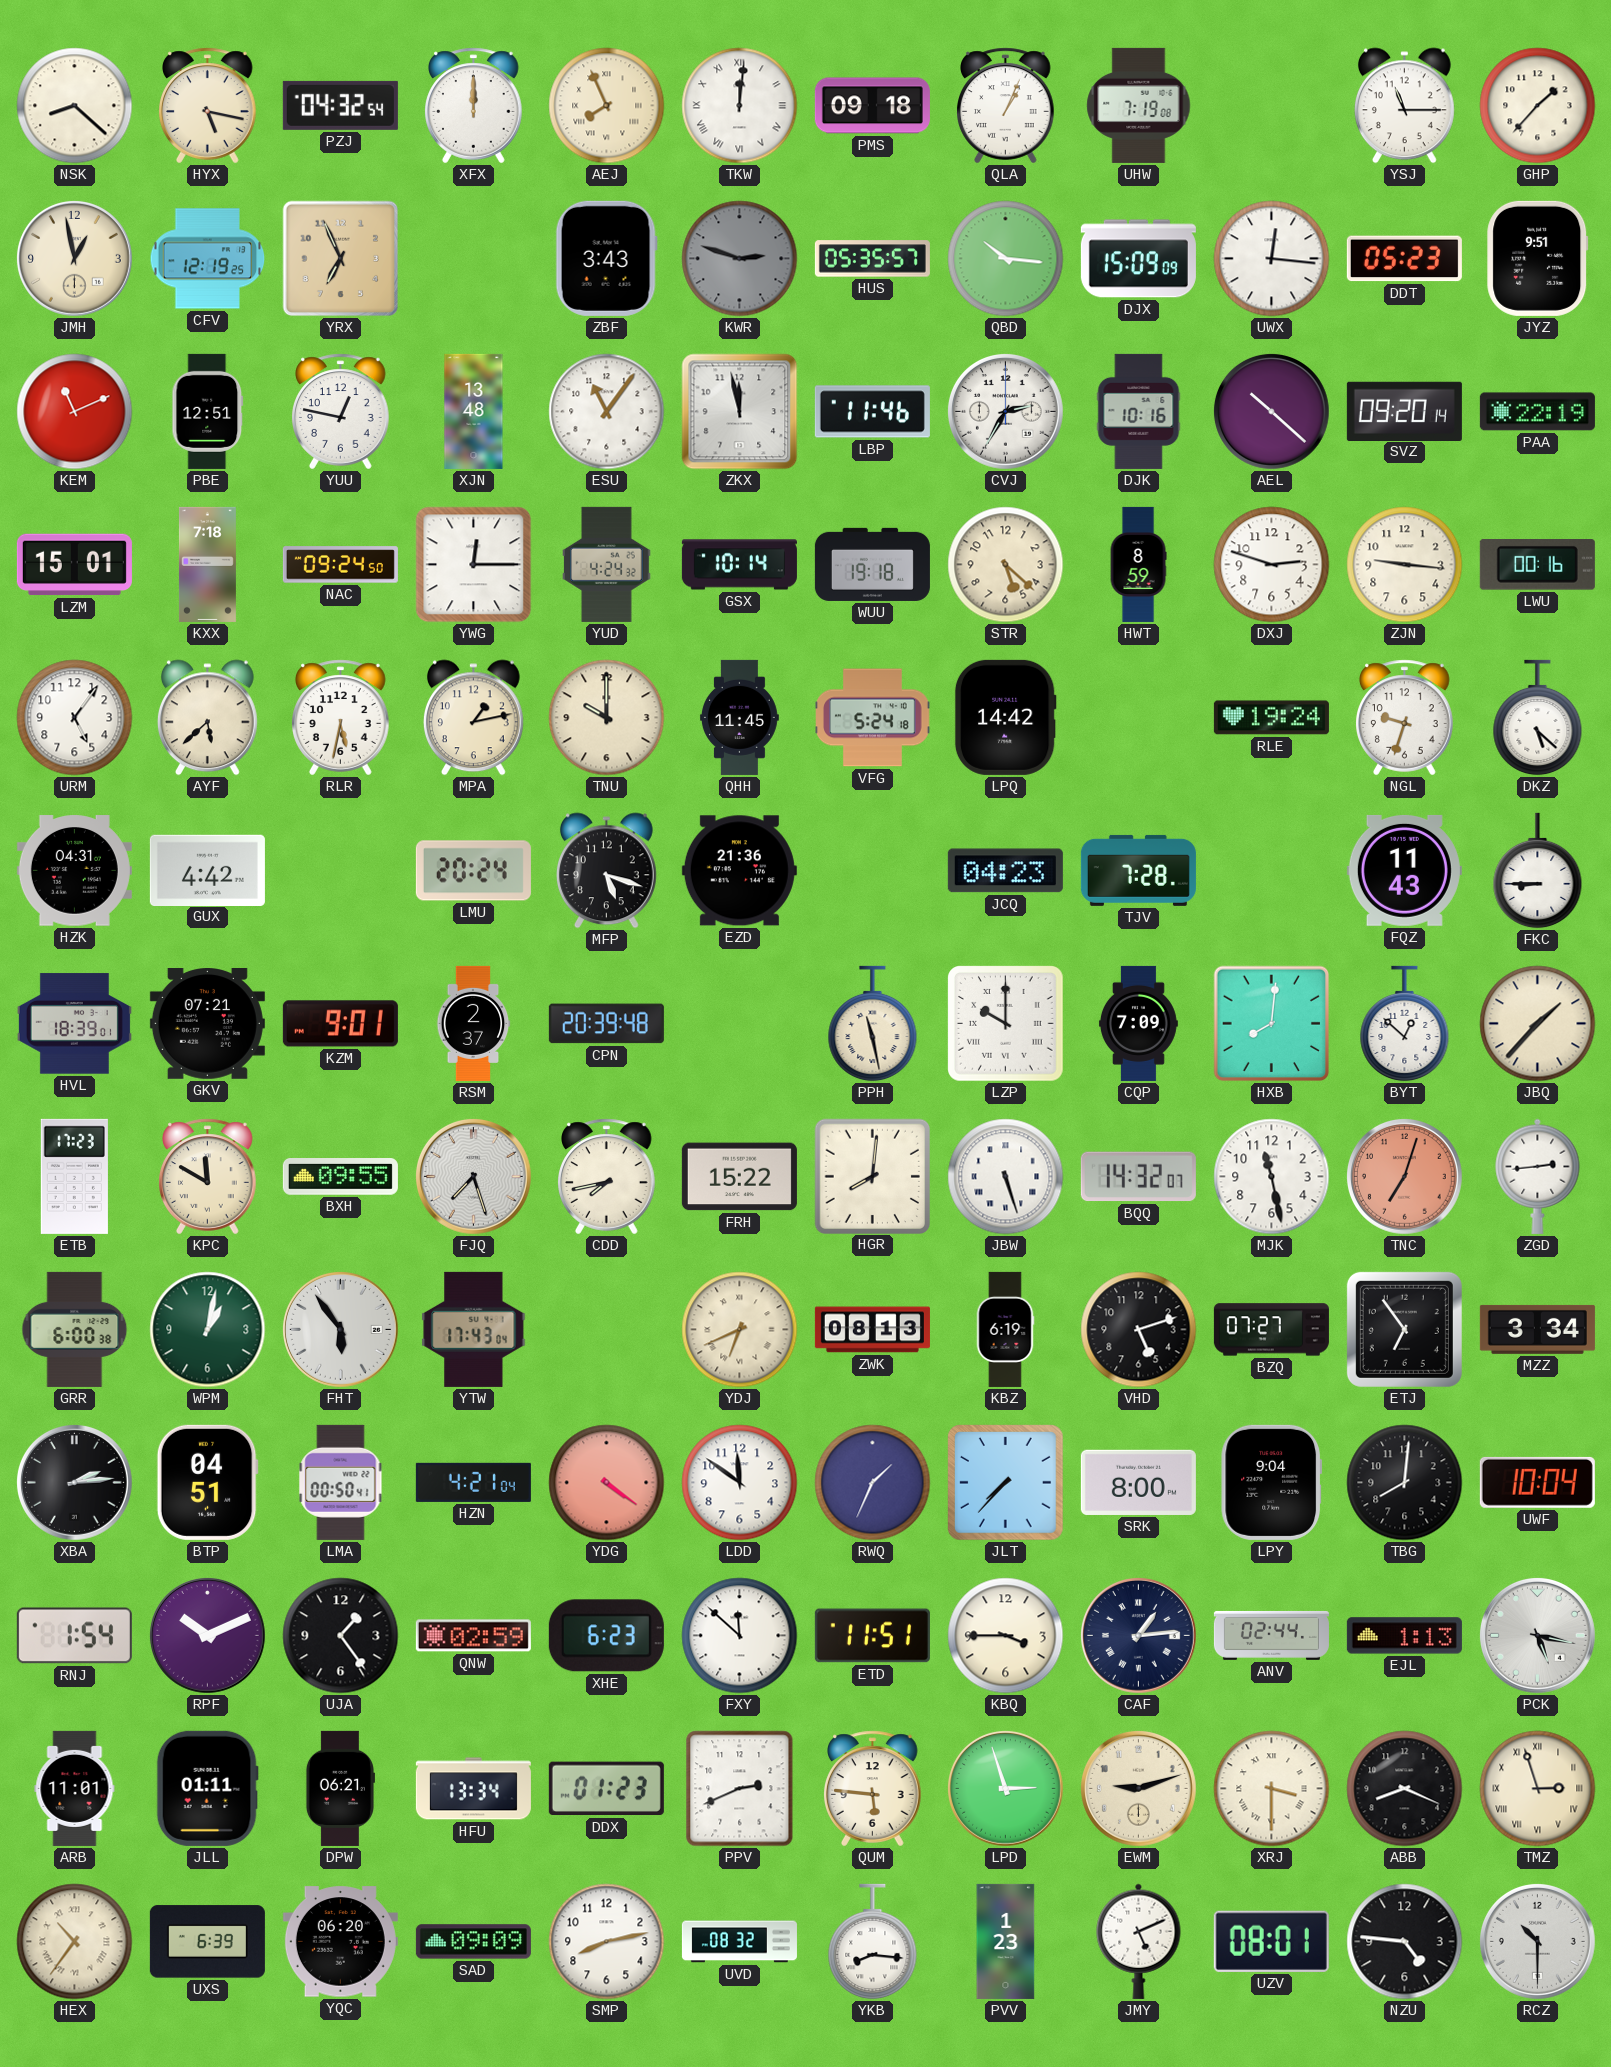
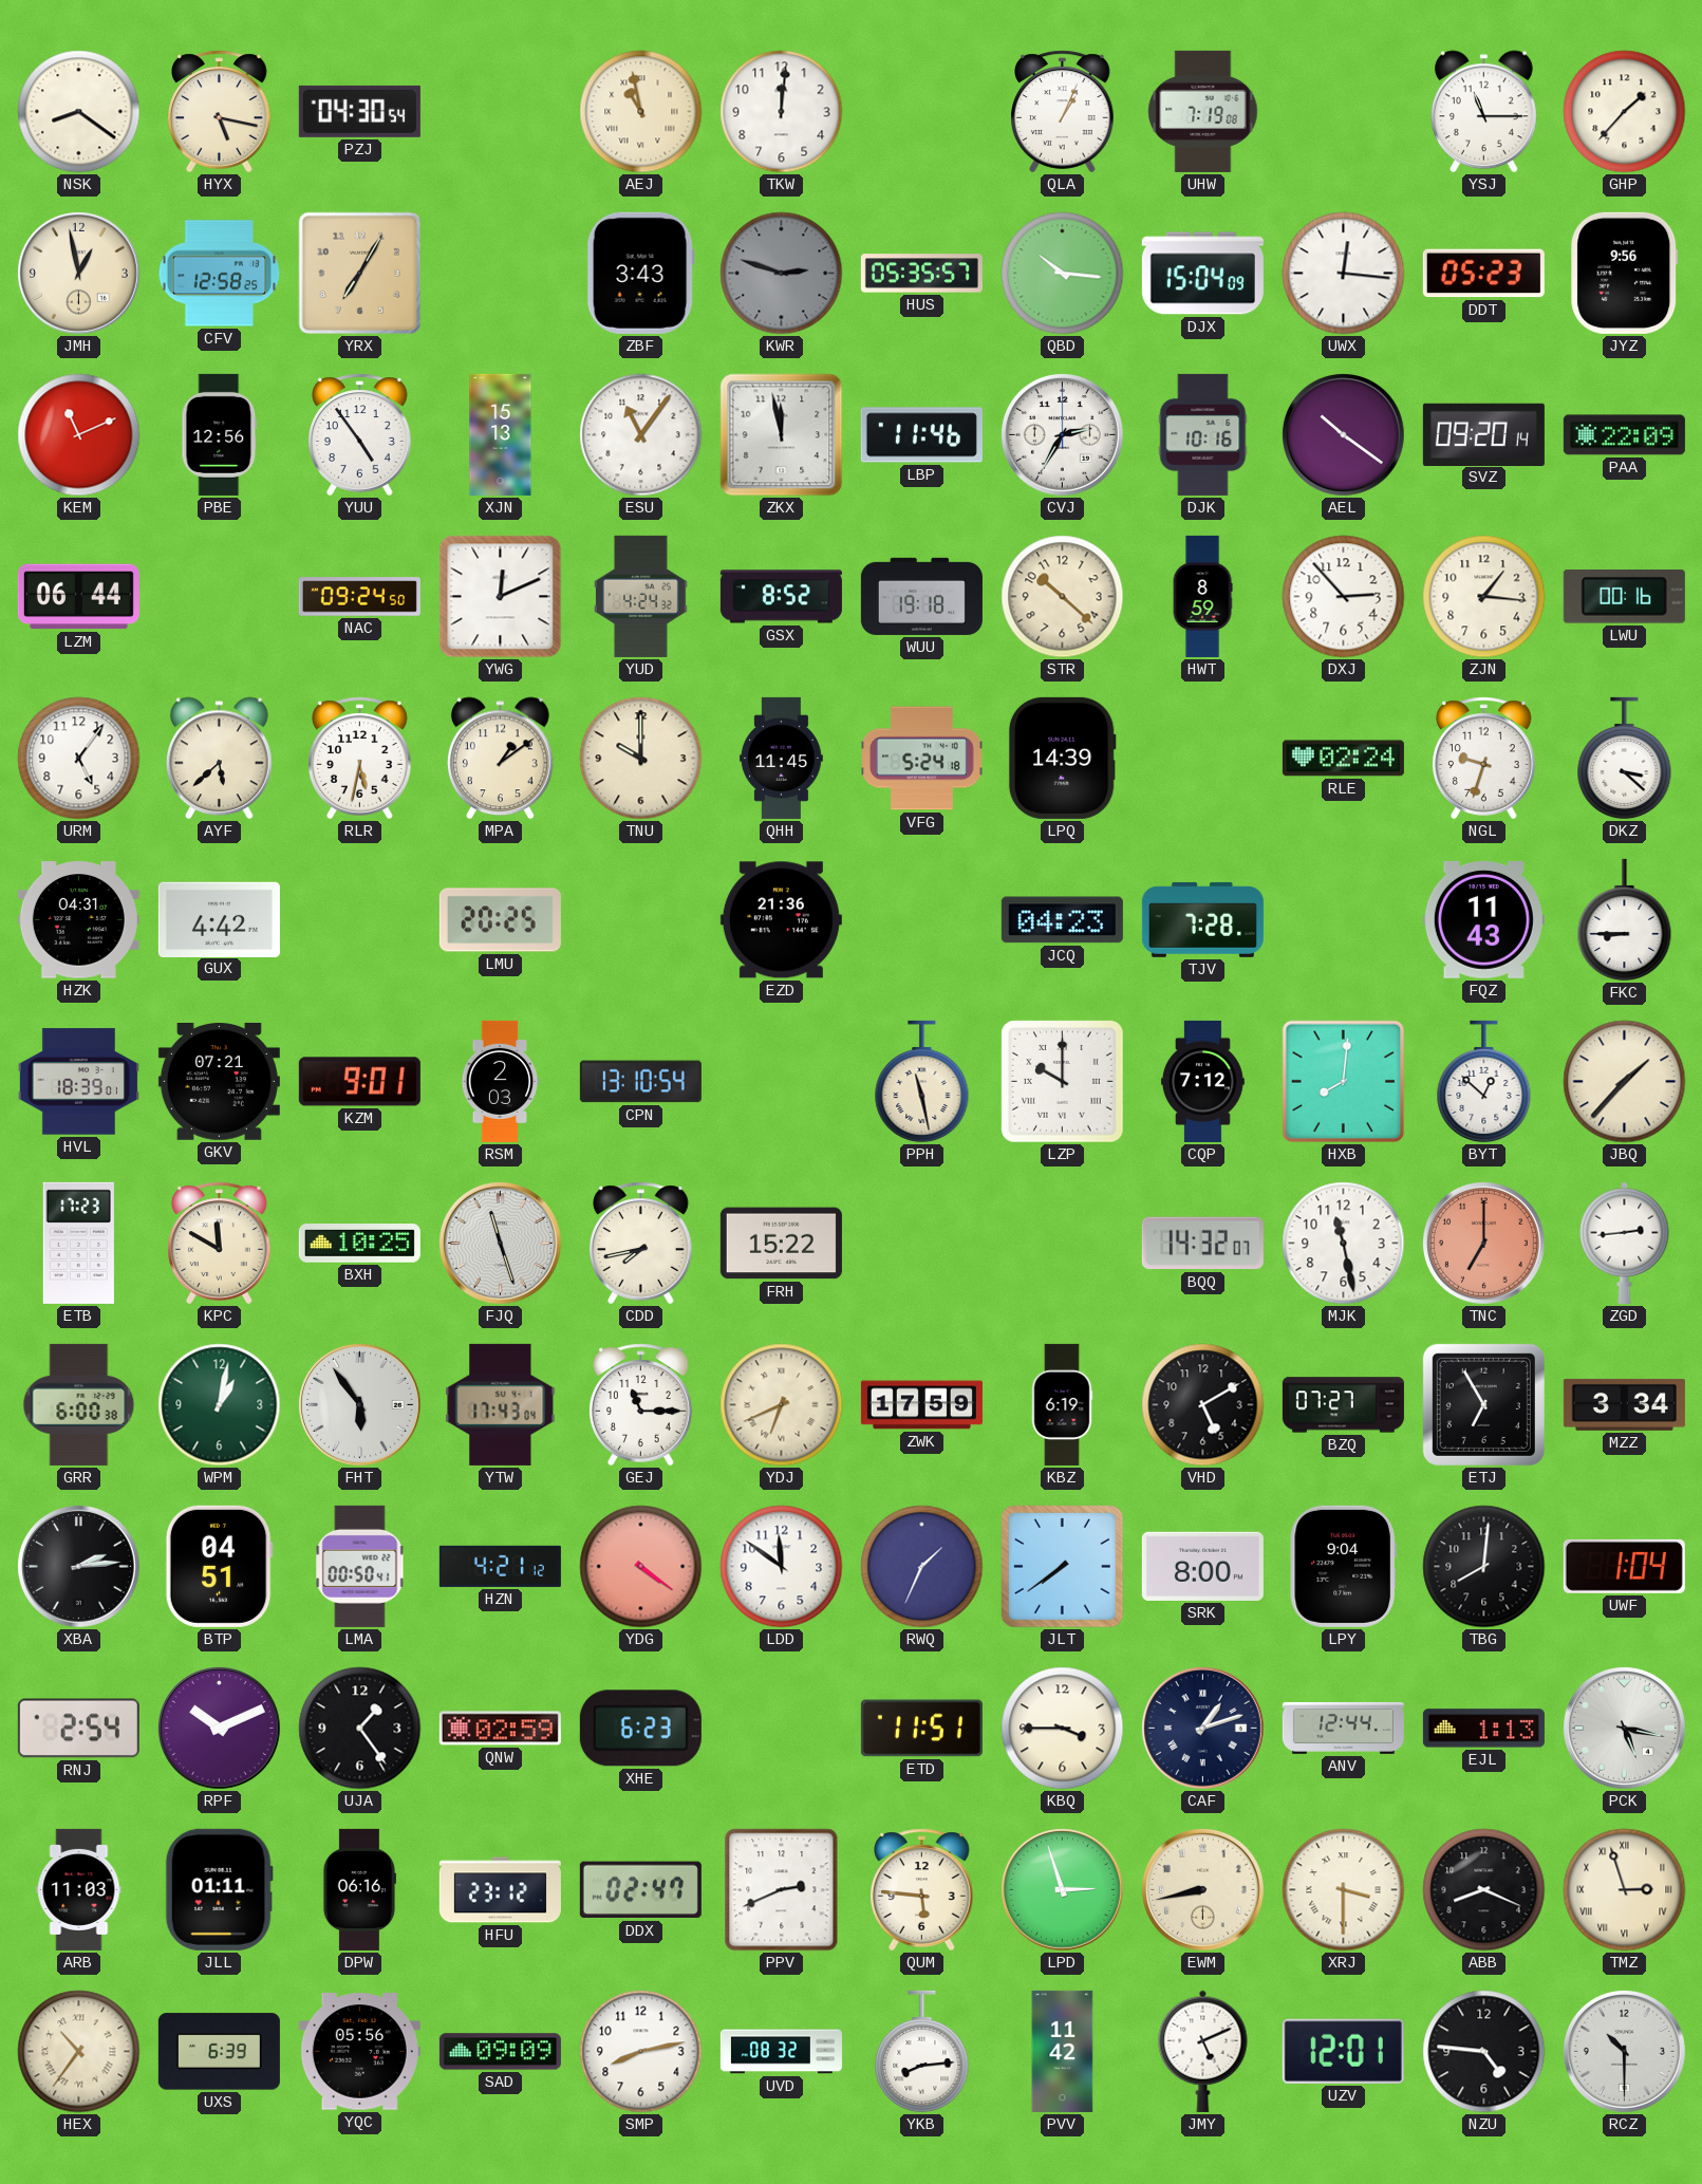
NSK: 8:22 -> 8:21
PZJ: 04:32 -> 04:30
XFX: 12:00 -> none
AEJ: 7:56 -> 10:58
TKW numerals: Roman -> Arabic
PMS: 09:18 -> none
CFV: 12:19 -> 12:58
YRX: 6:56 -> 7:05
DJX: 15:09 -> 15:04
JYZ: 9:51 -> 9:56
PBE: 12:51 -> 12:56
YUU: 12:47 -> 4:54
XJN: 13:48 -> 15:13
AEL: 10:22 -> 10:21
PAA: 22:19 -> 22:09
LZM: 15:01 -> 06:44
KXX: 7:18 -> none
YWG: 12:15 -> 12:11
GSX: 10:14 -> 8:52
STR: 5:22 -> 10:22
DXJ: 2:48 -> 2:53
ZJN: 9:16 -> 1:16
MPA: 1:13 -> 1:09
LPQ: 14:42 -> 14:39
RLE: 19:24 -> 02:24
DKZ: 5:22 -> 3:22
LMU: 20:24 -> 20:25
MFP: 5:18 -> none
RSM: 2:37 -> 2:03
CPN: 20:39 -> 13:10
CQP: 7:09 -> 7:12
BXH: 09:55 -> 10:25
FJQ: 7:27 -> 11:27
HGR: 8:01 -> none
JBW: 5:27 -> none
TNC: 7:03 -> 7:00
GEJ: none -> 11:15
ZWK: 08:13 -> 17:59
VHD: 5:12 -> 5:10
ETJ: 6:54 -> 6:55
HZN: 4:21:04 -> 4:21:12
JLT: 7:37 -> 7:39
UWF: 10:04 -> 1:04
RNJ: 1:54 -> 2:54
FXY: 11:52 -> none
CAF: 1:14 -> 1:12
ANV: 02:44 -> 12:44
ARB: 11:01 -> 11:03
DPW: 06:21 -> 06:16
HFU: 13:34 -> 23:12
DDX: 01:23 -> 02:47
EWM: 9:12 -> 8:43
YQC: 06:20 -> 05:56
YKB: 8:16 -> 8:14
PVV: 1:23 -> 11:42
UZV: 08:01 -> 12:01
